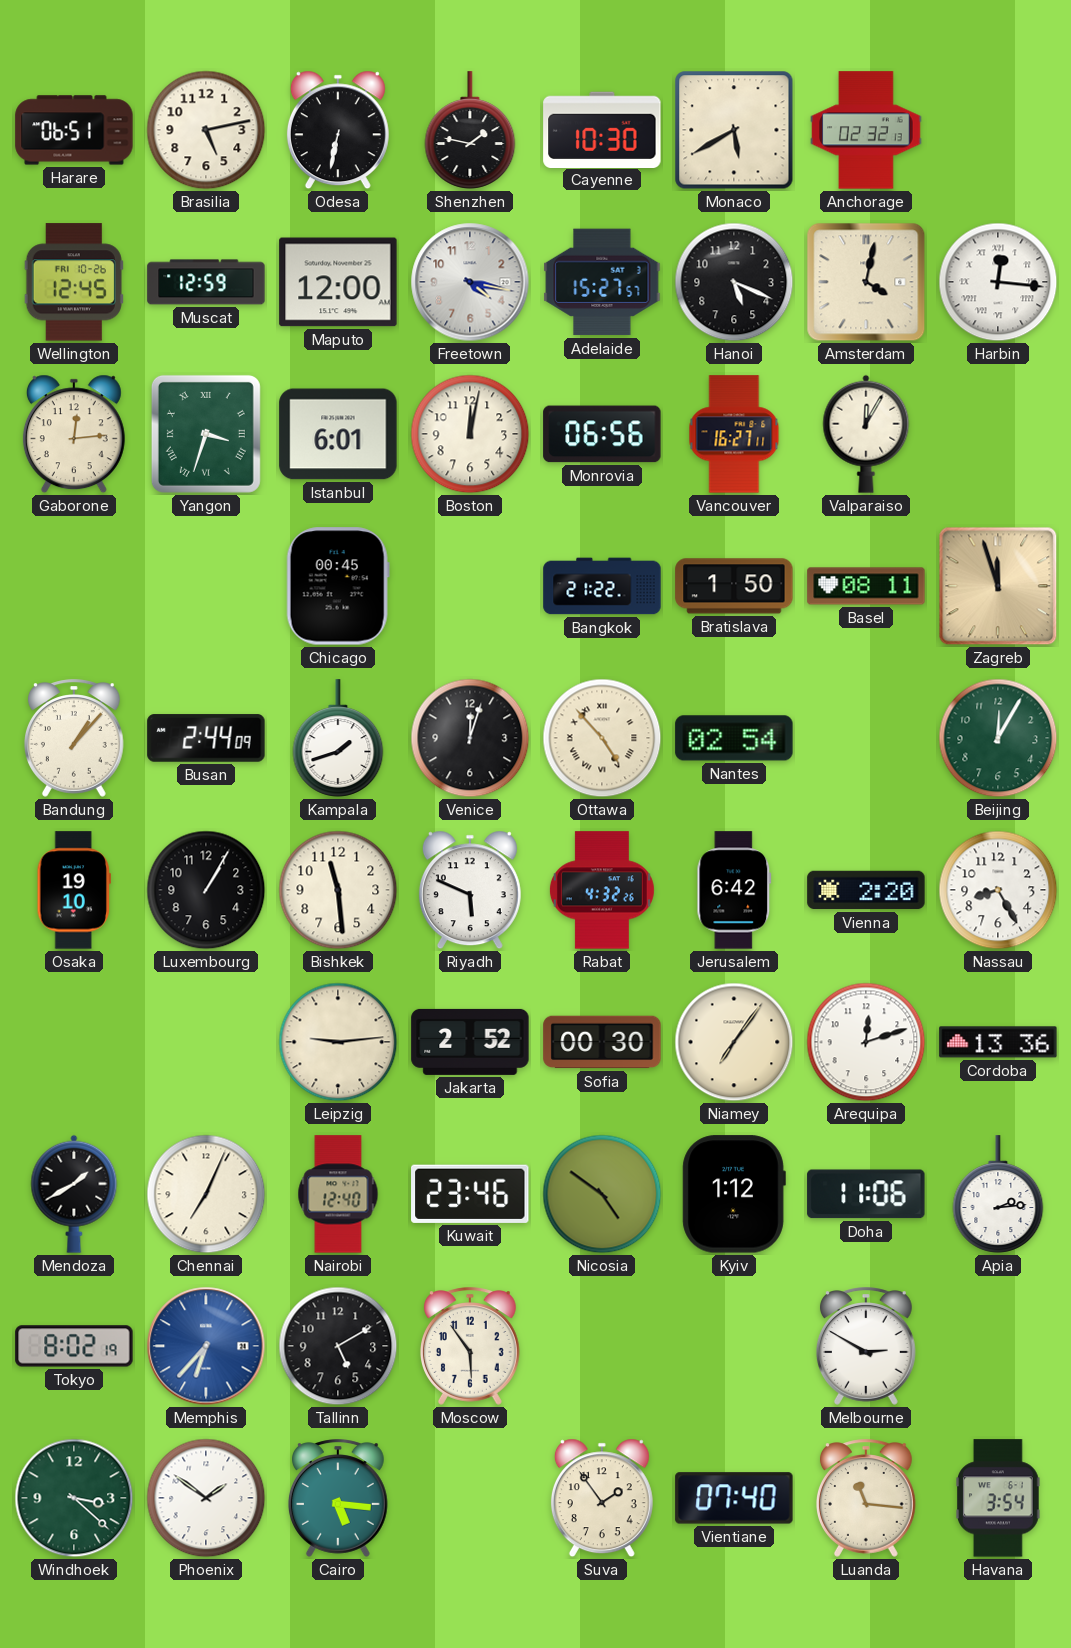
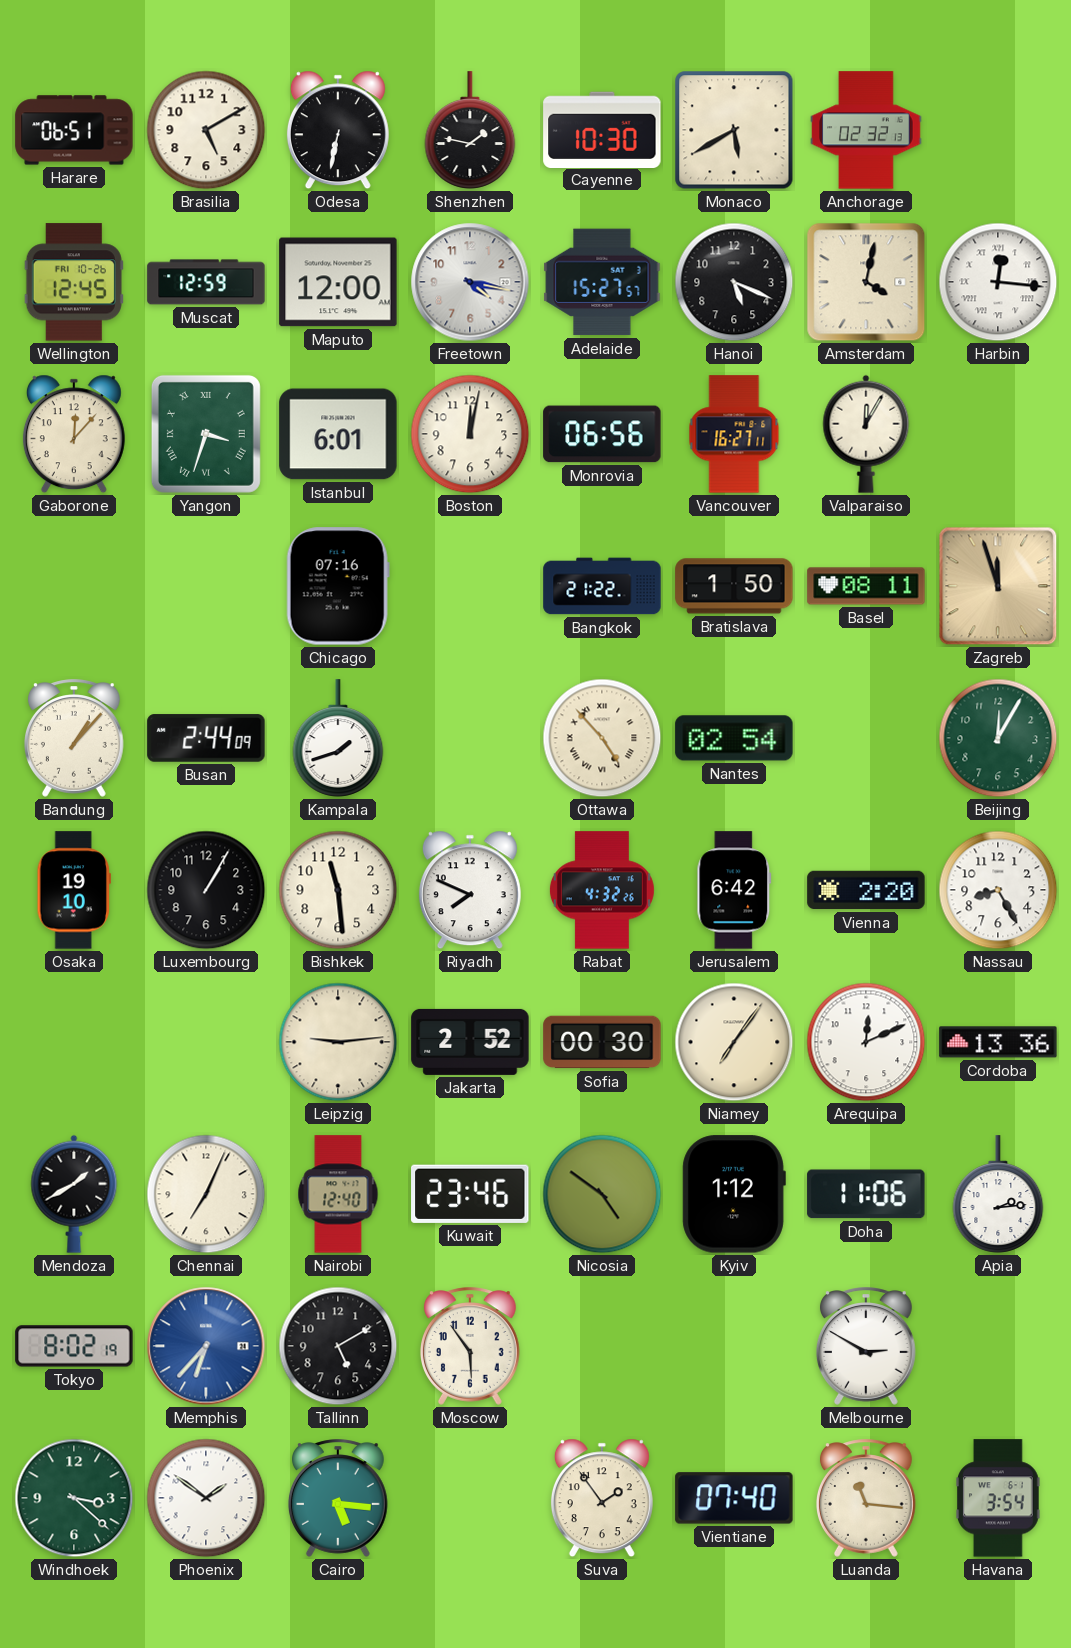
Brasilia: 5:13 -> 5:10
Gaborone: 12:14 -> 12:07
Chicago: 00:45 -> 07:16
Venice: 12:03 -> none
Riyadh: 5:49 -> 7:49
Arequipa: 12:12 -> 12:11
